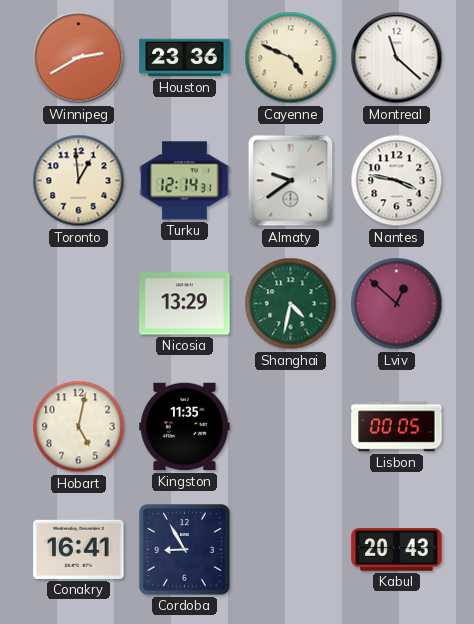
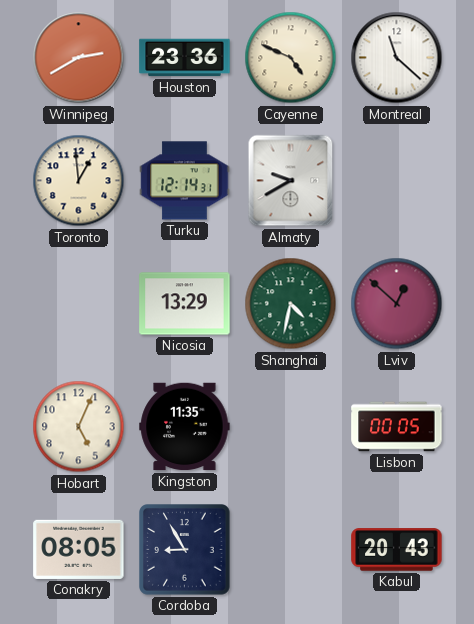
Almaty: 9:39 -> 9:40
Nantes: 3:47 -> none
Hobart: 5:02 -> 5:04
Conakry: 16:41 -> 08:05
